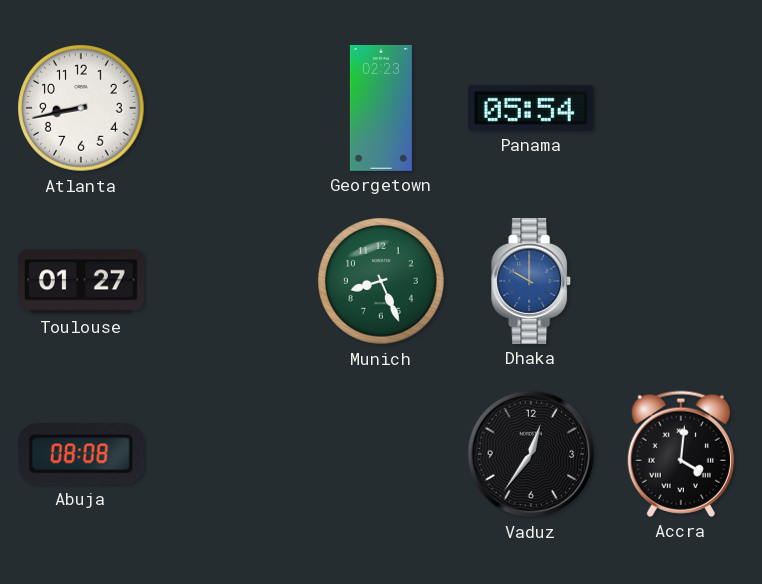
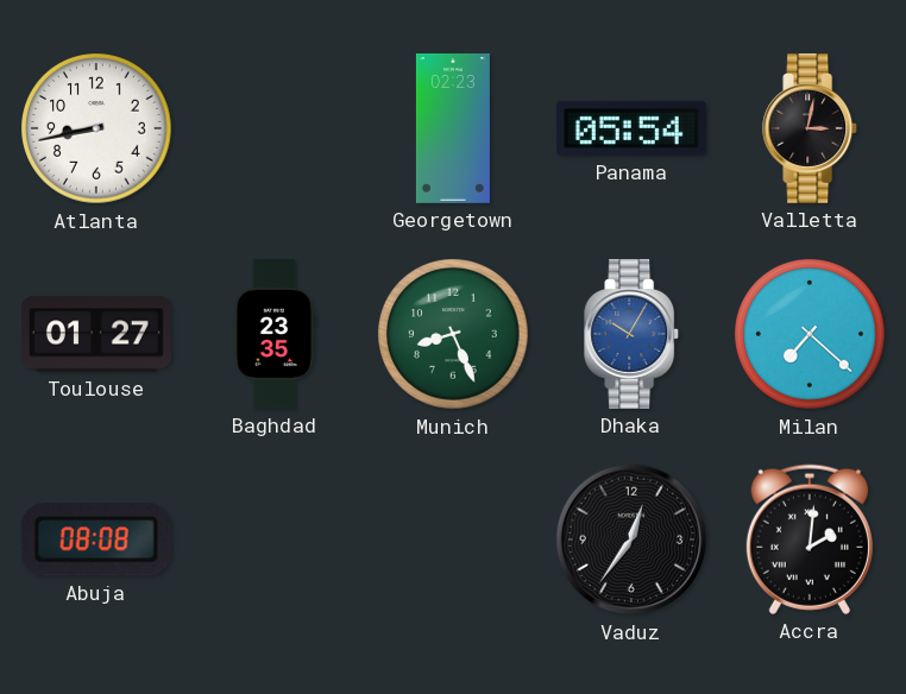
Valletta: none -> 3:02
Baghdad: none -> 23:35
Dhaka: 10:00 -> 10:05
Milan: none -> 7:22
Accra: 4:01 -> 2:01
